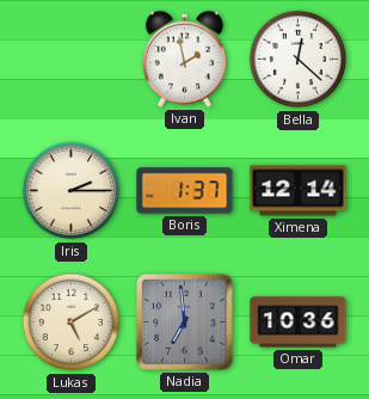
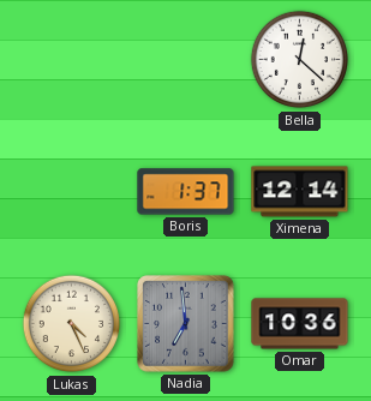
Ivan: 1:58 -> none
Iris: 2:15 -> none
Lukas: 5:10 -> 4:26
